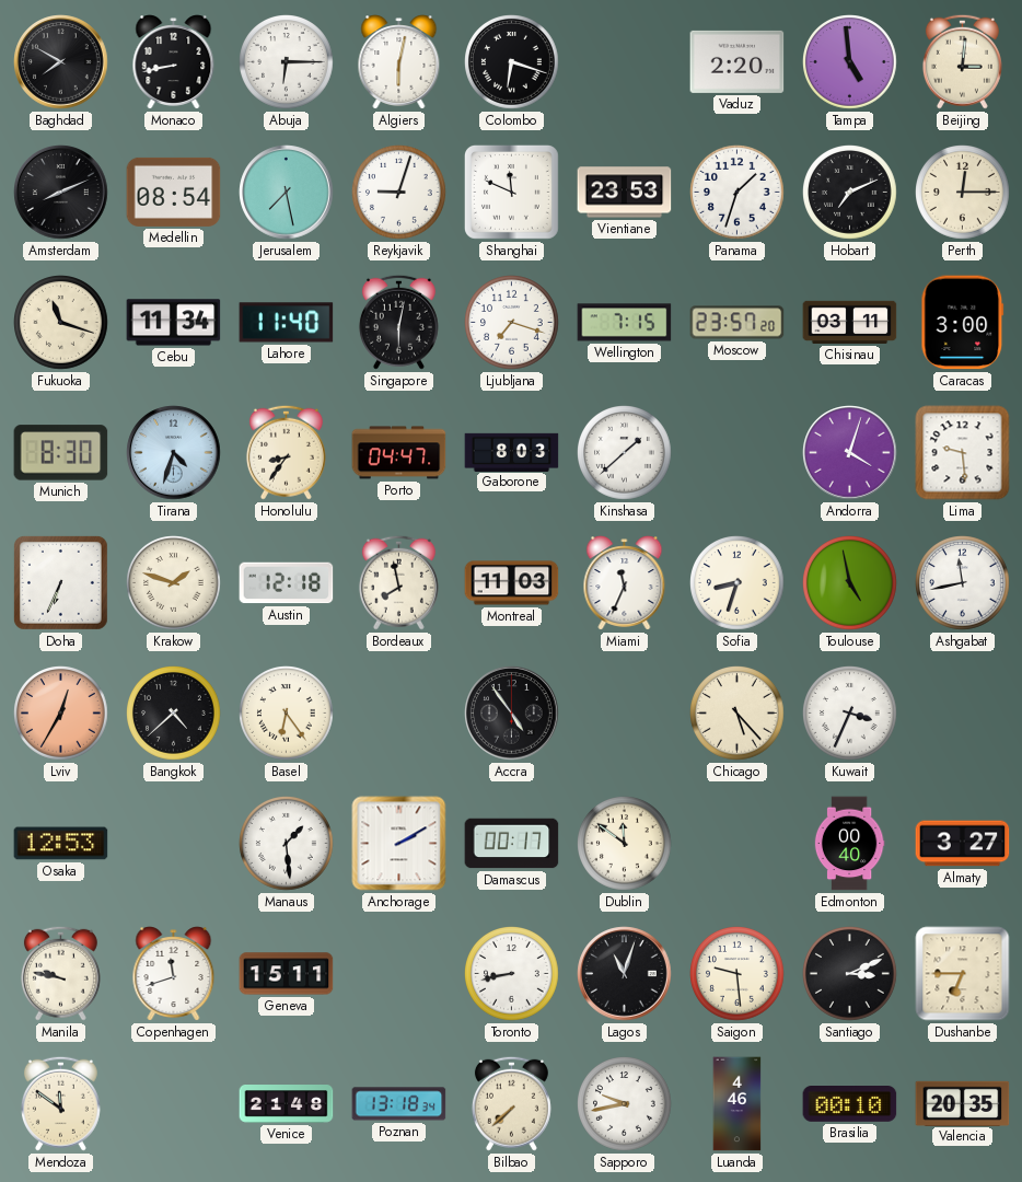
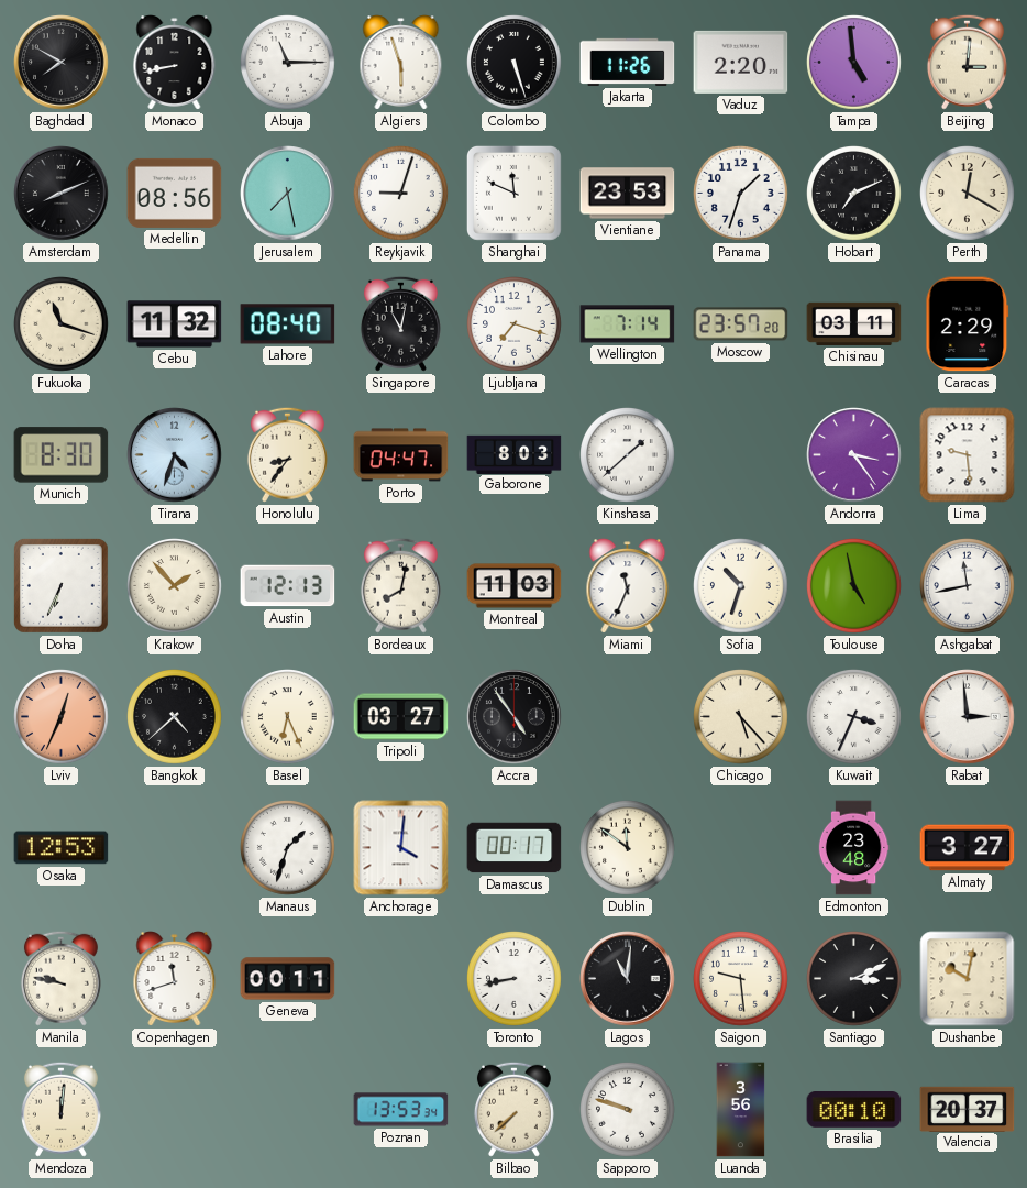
Abuja: 6:15 -> 11:15
Algiers: 6:02 -> 5:57
Colombo: 6:18 -> 5:27
Jakarta: none -> 11:26
Medellin: 08:54 -> 08:56
Perth: 12:15 -> 12:20
Cebu: 11:34 -> 11:32
Lahore: 11:40 -> 08:40
Singapore: 6:02 -> 11:02
Wellington: 7:15 -> 7:14
Caracas: 3:00 -> 2:29
Andorra: 4:03 -> 3:24
Krakow: 1:48 -> 1:53
Austin: 12:18 -> 12:13
Bordeaux: 7:58 -> 8:02
Sofia: 8:33 -> 10:33
Lviv: 12:35 -> 12:34
Basel: 6:24 -> 6:26
Tripoli: none -> 03:27
Rabat: none -> 2:59
Manaus: 1:29 -> 1:33
Anchorage: 2:10 -> 4:01
Edmonton: 00:40 -> 23:48
Geneva: 15:11 -> 00:11
Lagos: 11:03 -> 11:01
Dushanbe: 6:45 -> 10:02
Mendoza: 11:51 -> 12:01
Venice: 21:48 -> none
Poznan: 13:18 -> 13:53
Sapporo: 9:43 -> 9:48
Luanda: 4:46 -> 3:56
Valencia: 20:35 -> 20:37
